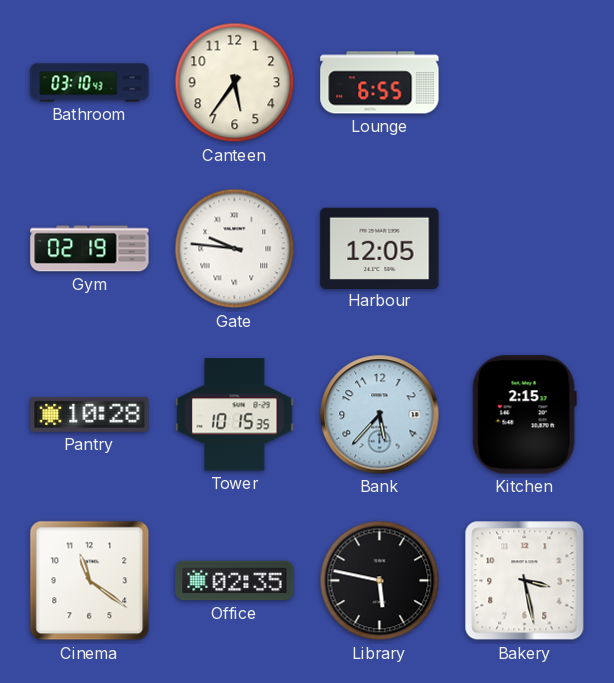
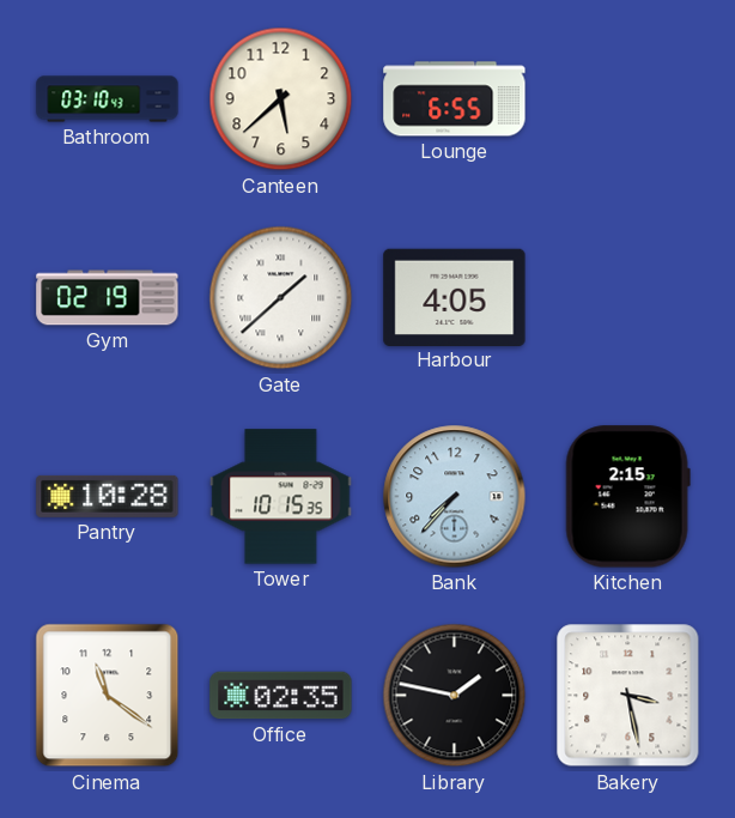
Canteen: 5:36 -> 5:38
Gate: 9:46 -> 1:38
Harbour: 12:05 -> 4:05
Bank: 5:37 -> 7:37
Library: 5:47 -> 1:47
